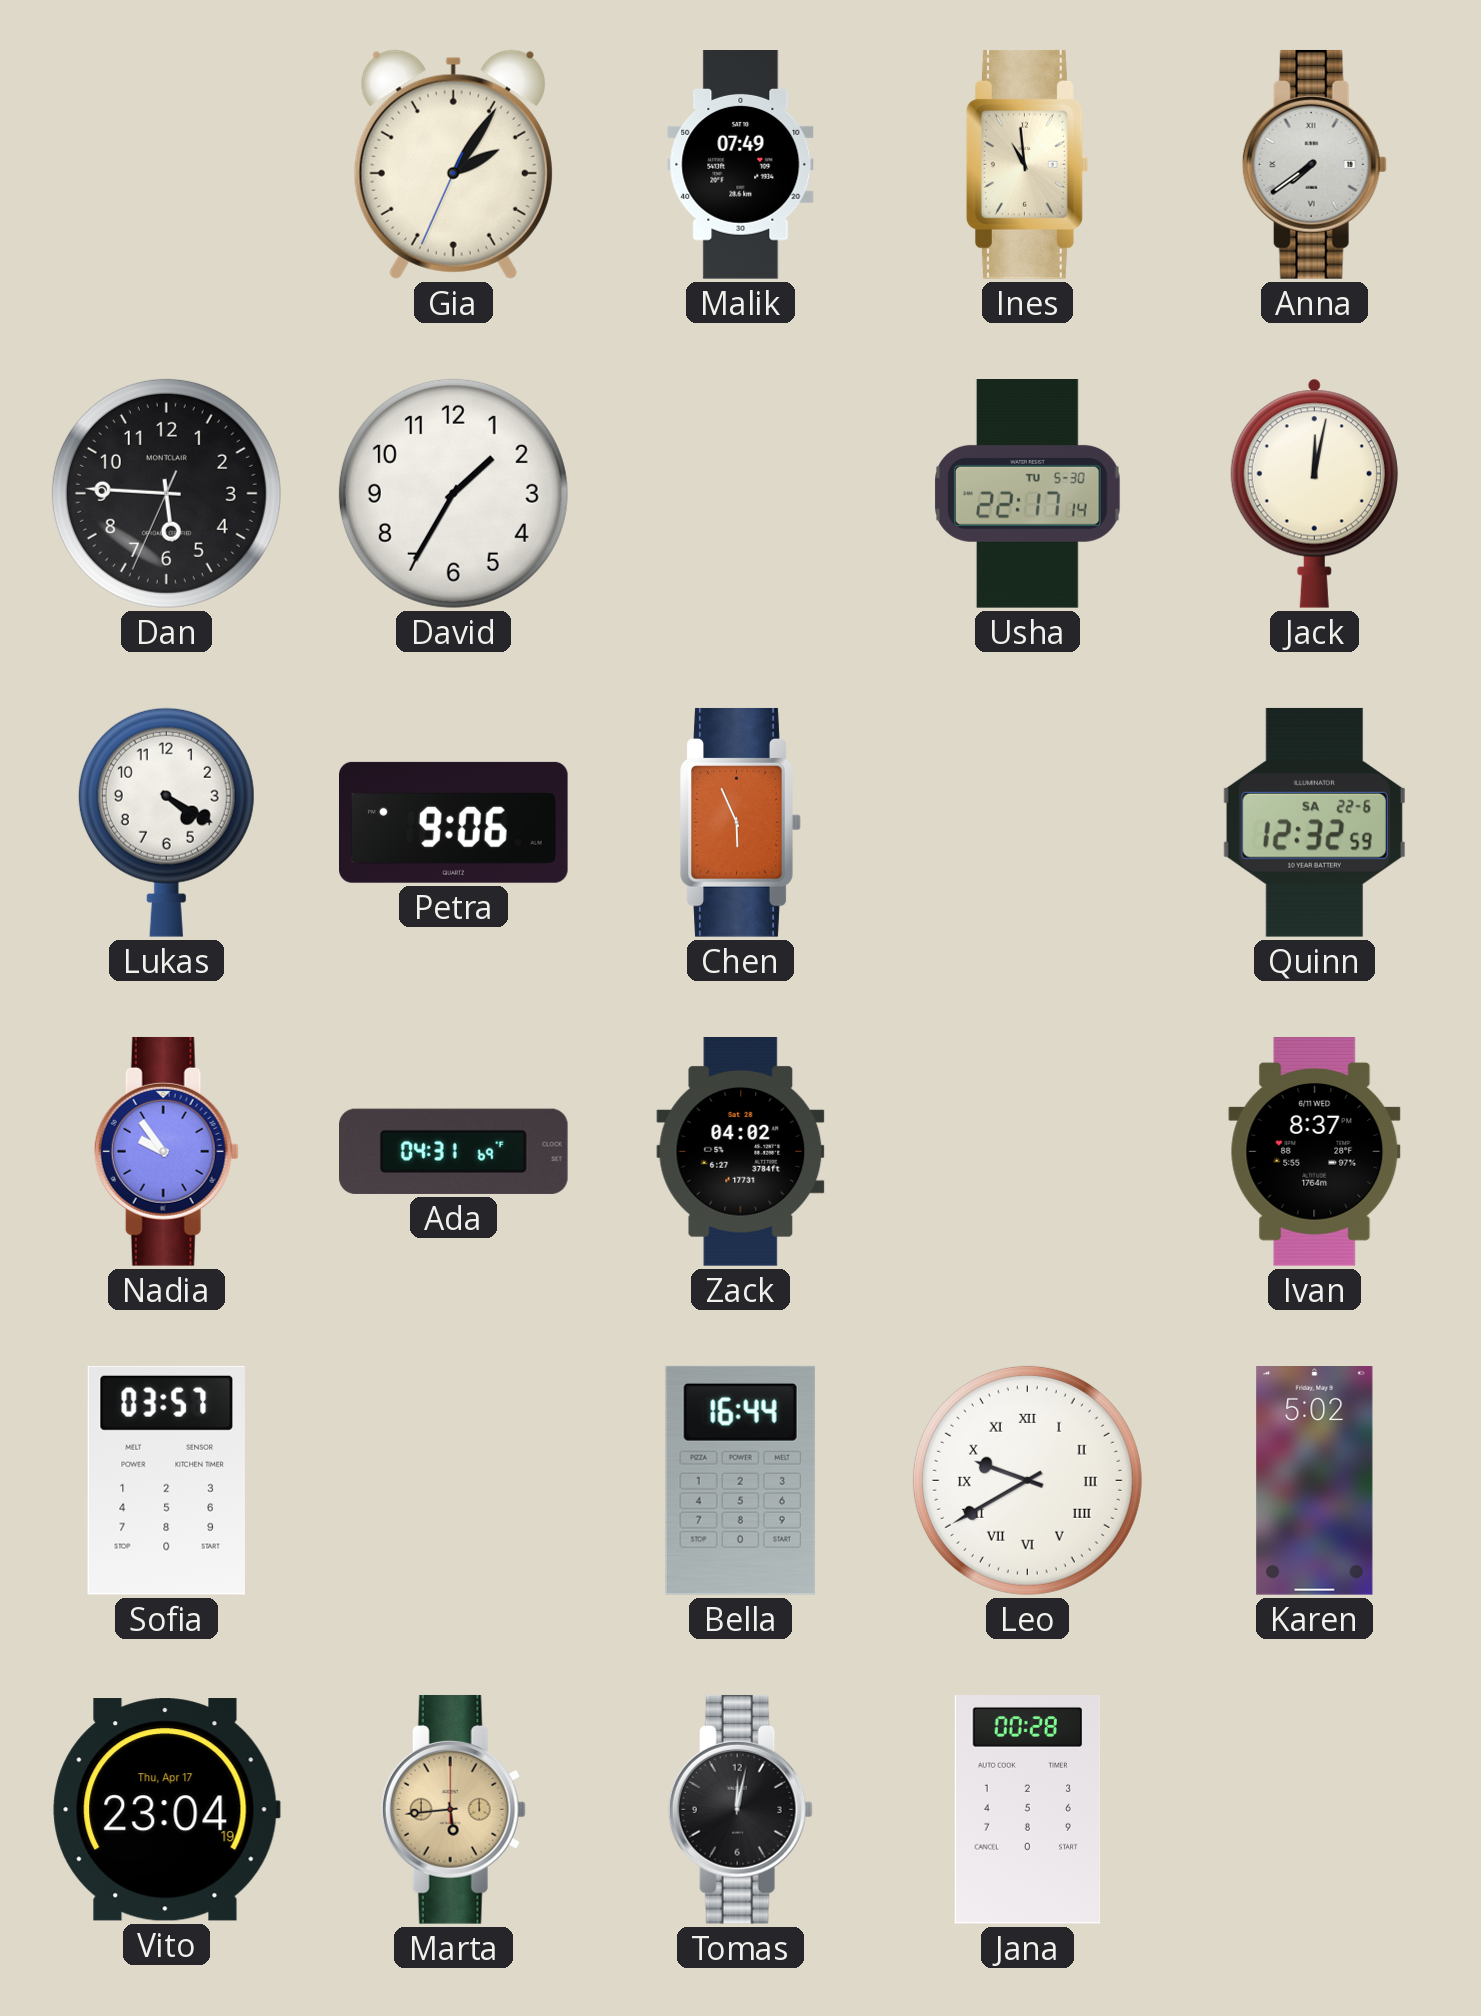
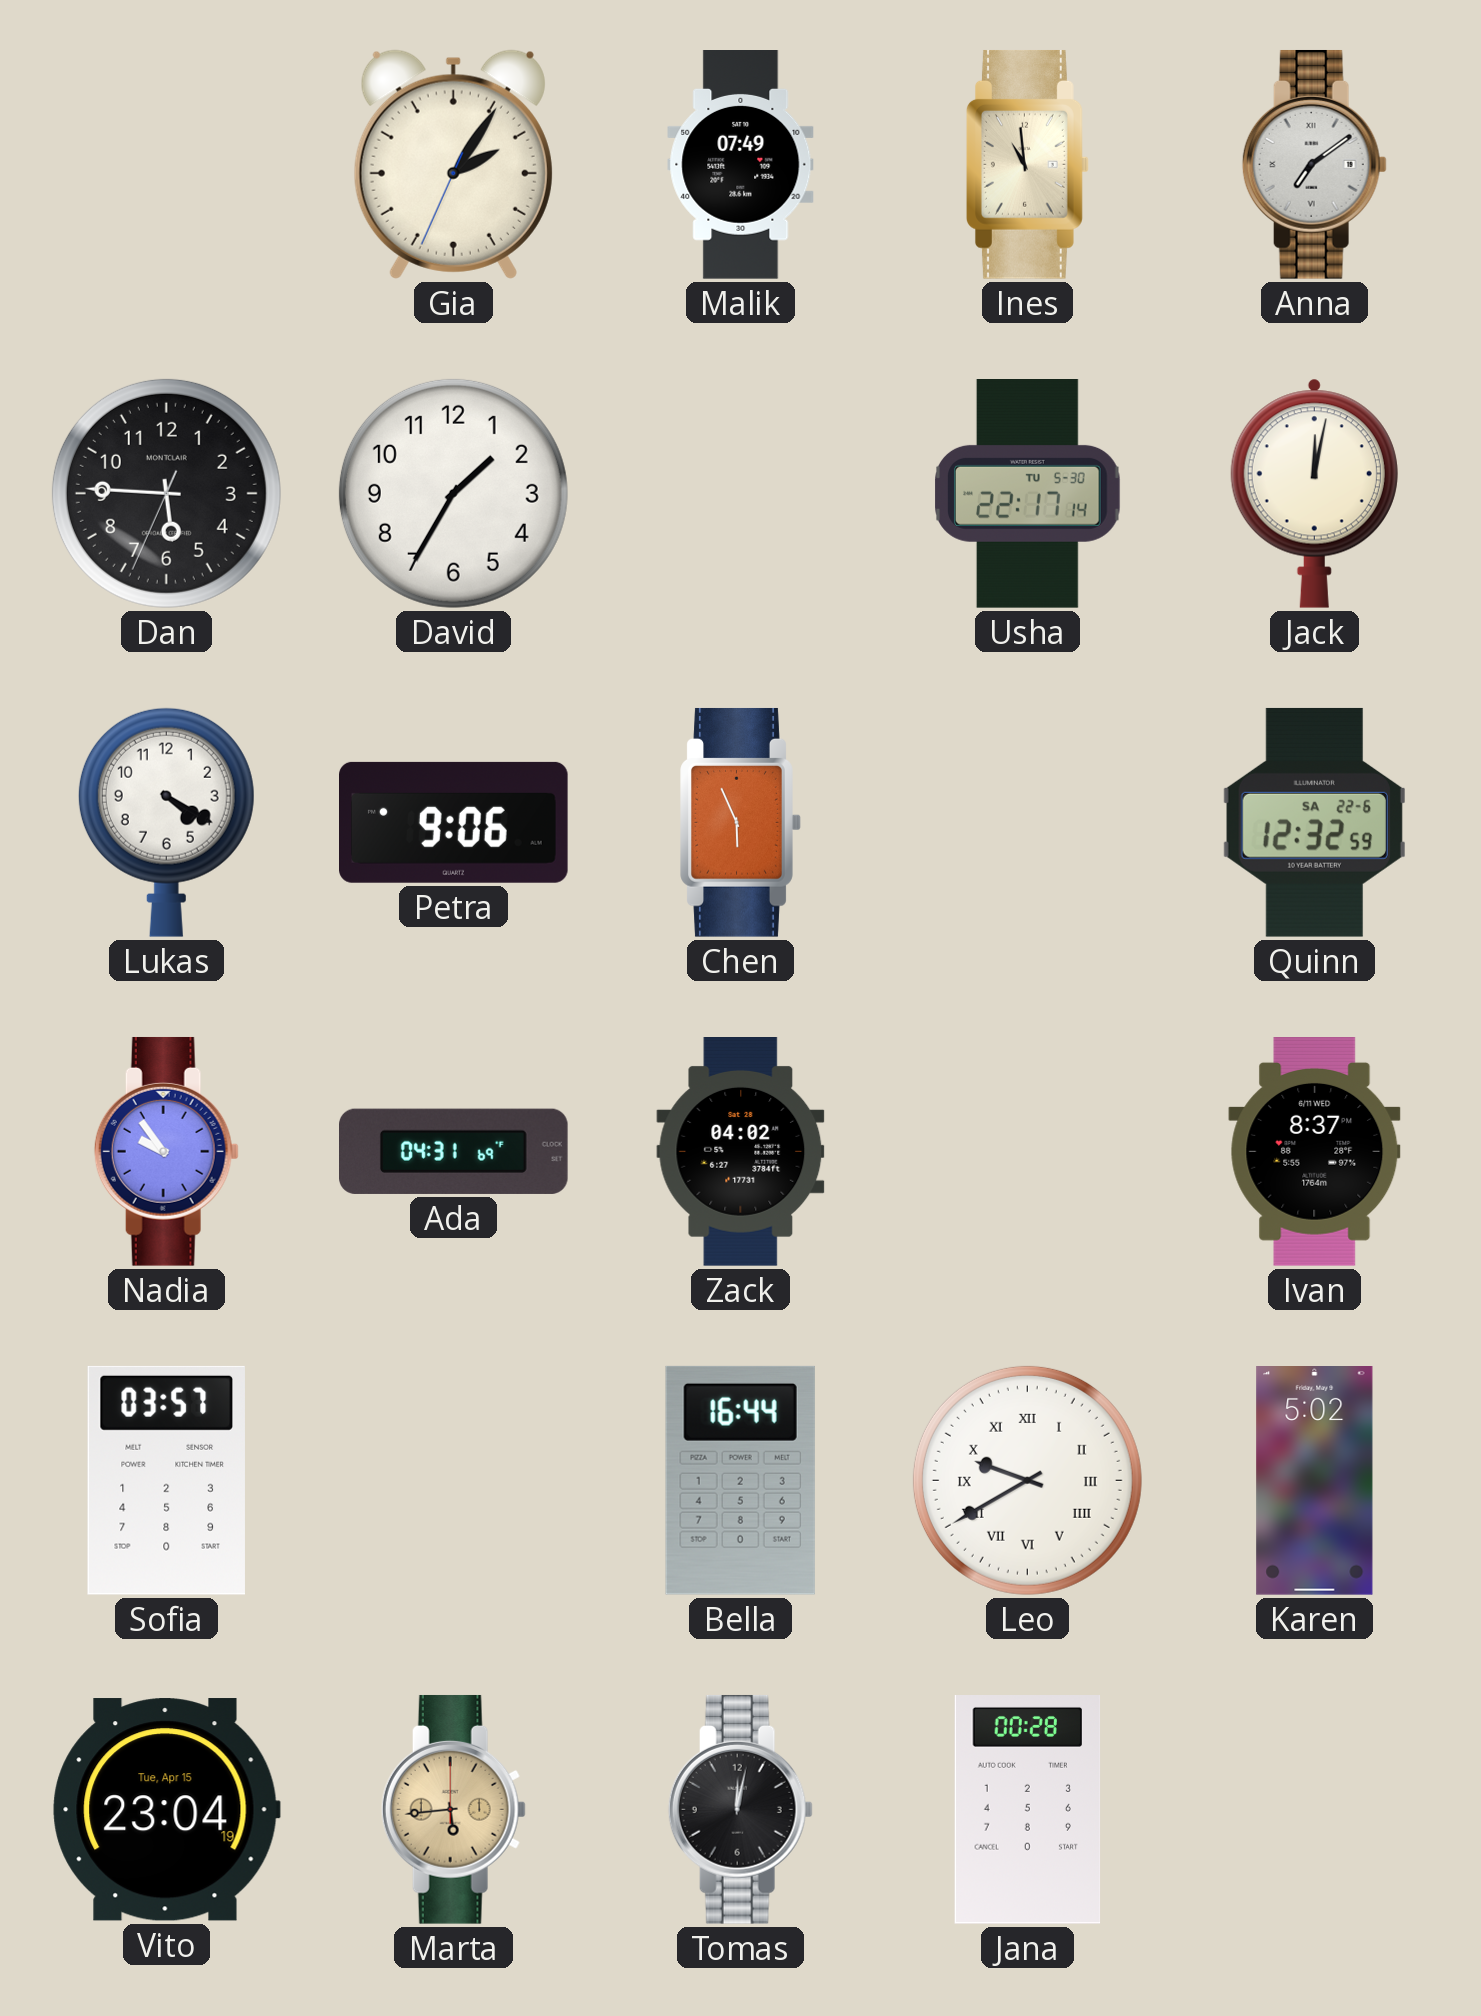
Anna: 7:39 -> 7:09
Vito date: Thu, Apr 17 -> Tue, Apr 15
